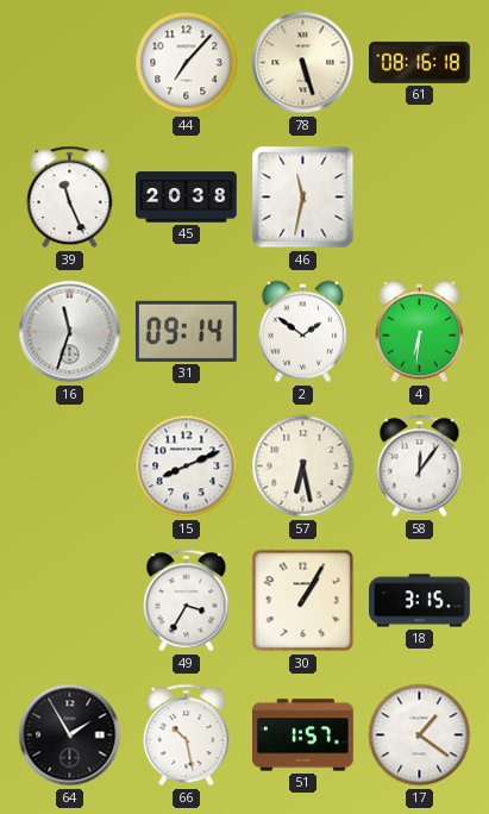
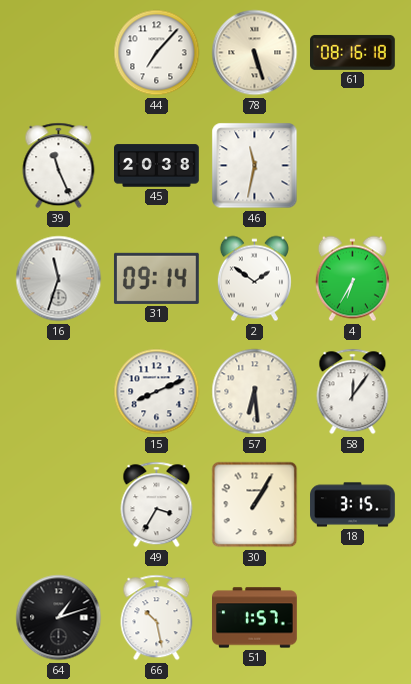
4: 6:31 -> 6:35
57: 6:28 -> 6:29
64: 1:55 -> 1:12
17: 1:21 -> none
